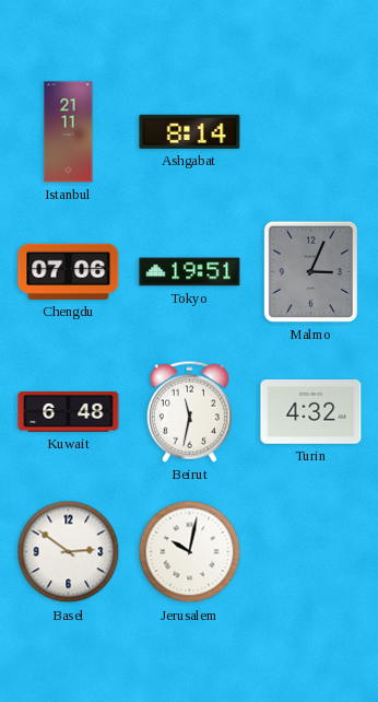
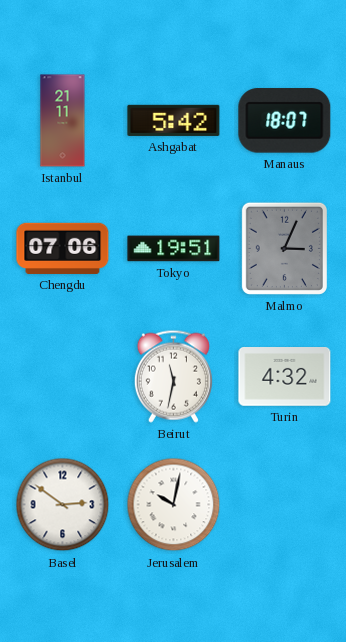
Ashgabat: 8:14 -> 5:42
Manaus: none -> 18:07
Kuwait: 6:48 -> none
